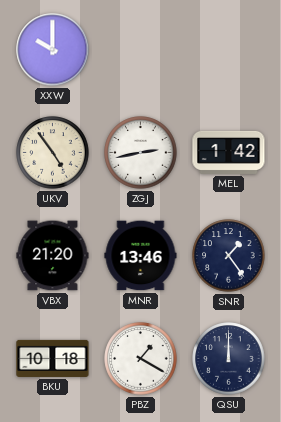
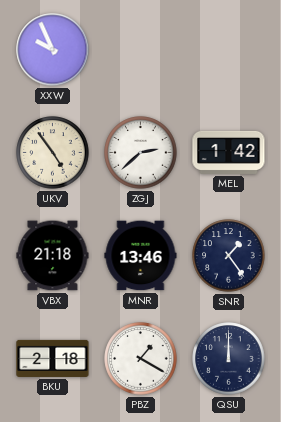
XXW: 10:00 -> 9:56
ZGJ: 2:43 -> 2:38
VBX: 21:20 -> 21:18
BKU: 10:18 -> 2:18
